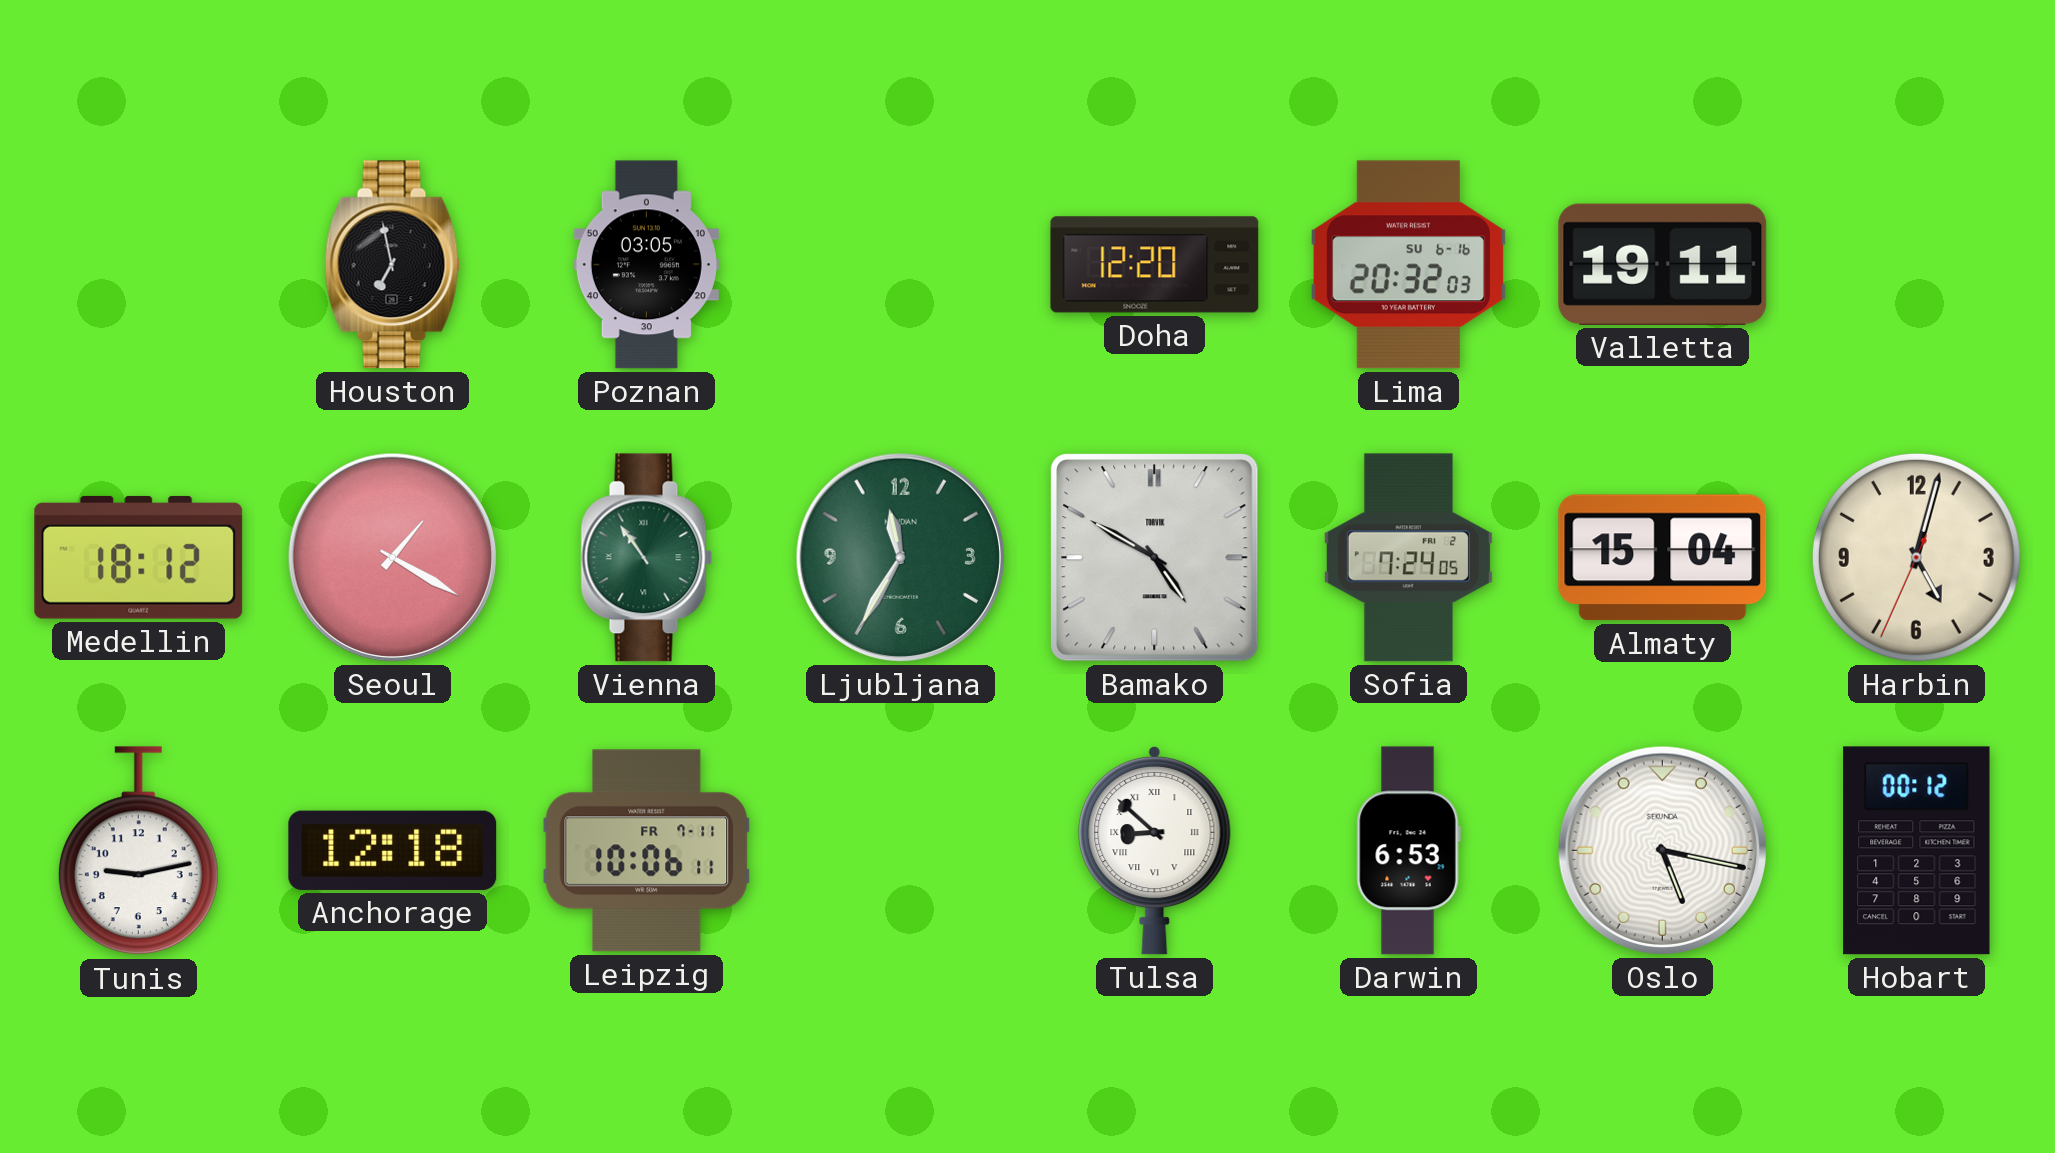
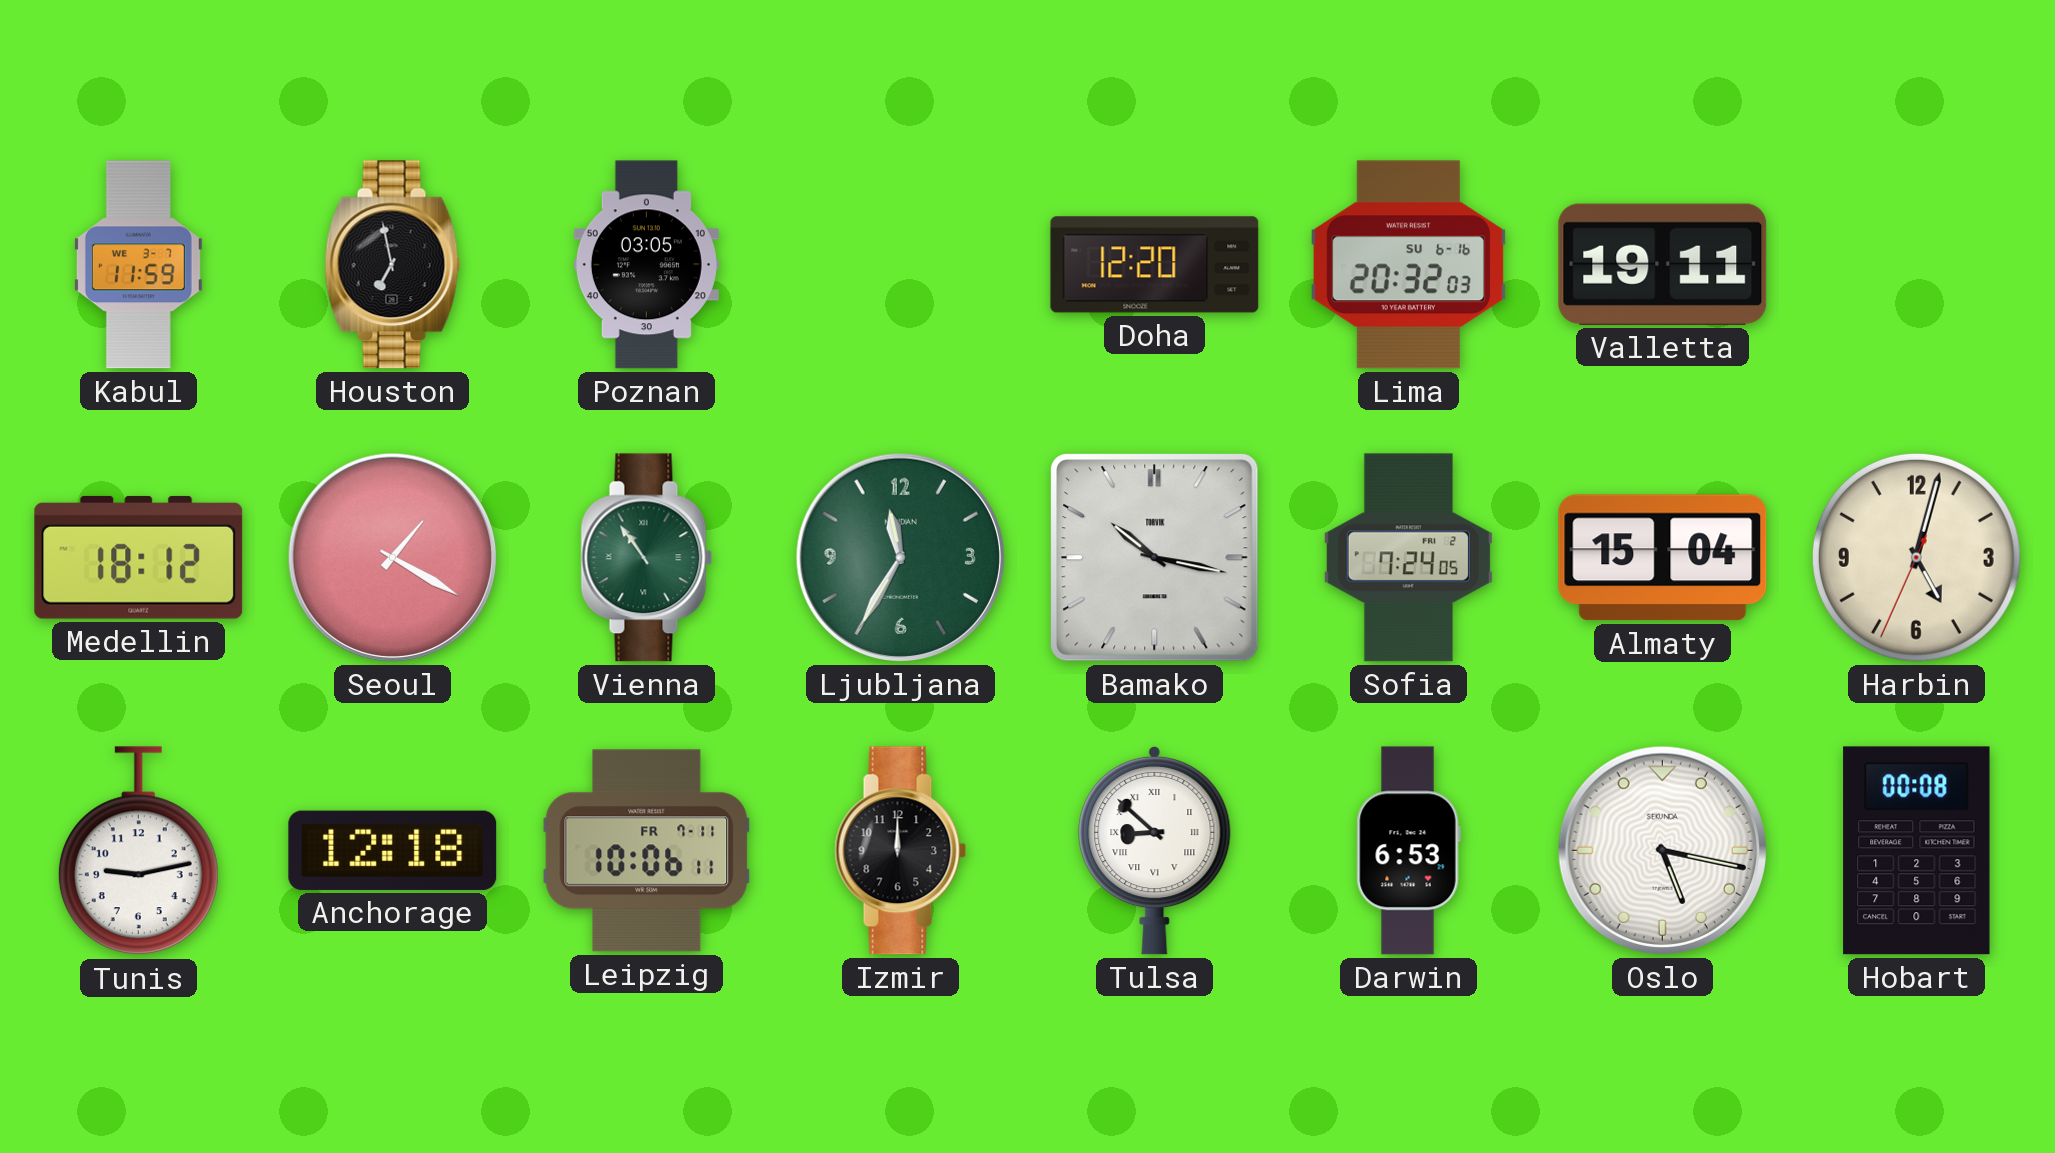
Kabul: none -> 11:59
Bamako: 4:50 -> 10:17
Izmir: none -> 12:00
Hobart: 00:12 -> 00:08
